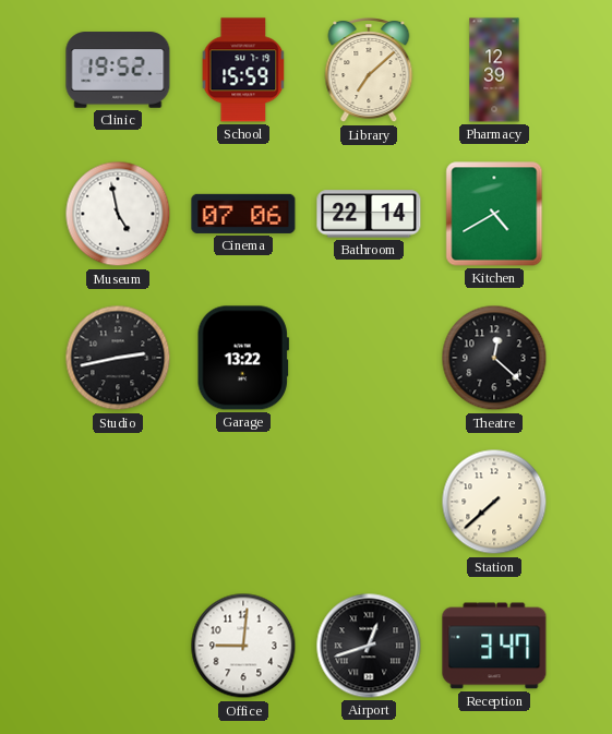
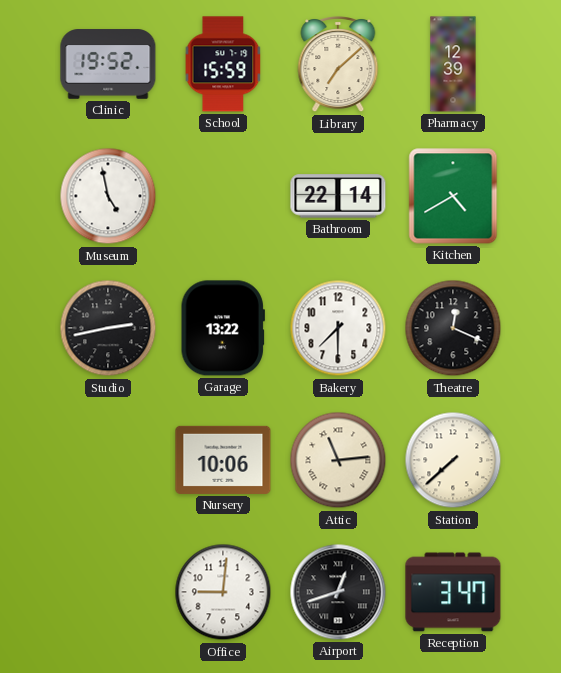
Cinema: 07:06 -> none
Bakery: none -> 7:30
Theatre: 12:22 -> 12:19
Nursery: none -> 10:06
Attic: none -> 11:14
